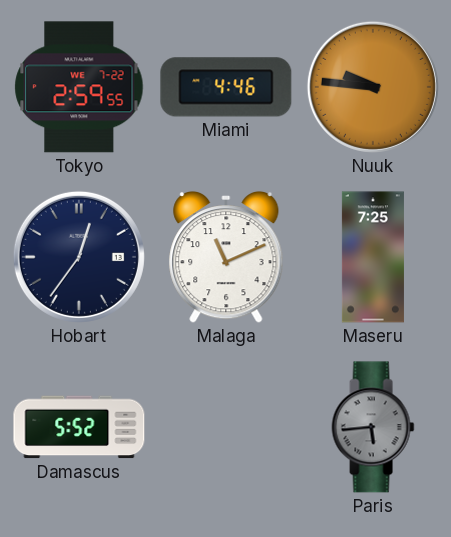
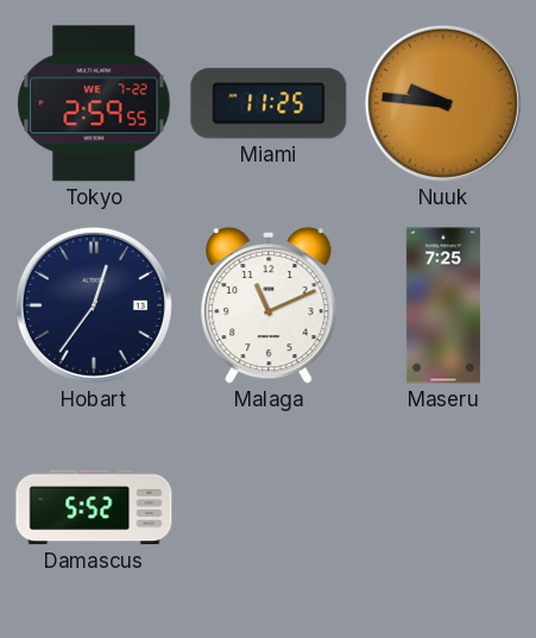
Miami: 4:46 -> 11:25
Paris: 5:44 -> none
